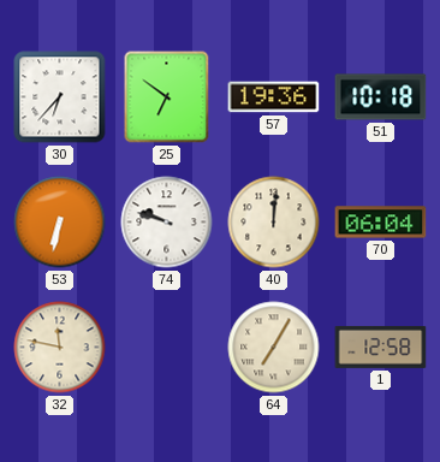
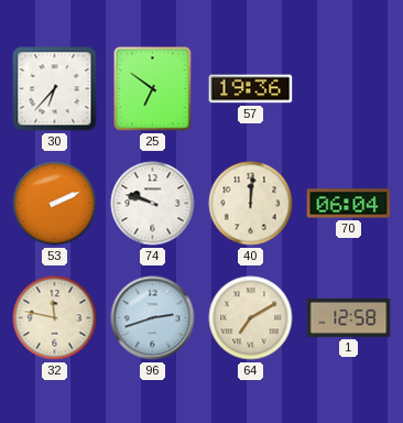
51: 10:18 -> none
53: 6:32 -> 2:11
96: none -> 2:42
64: 7:05 -> 7:10
